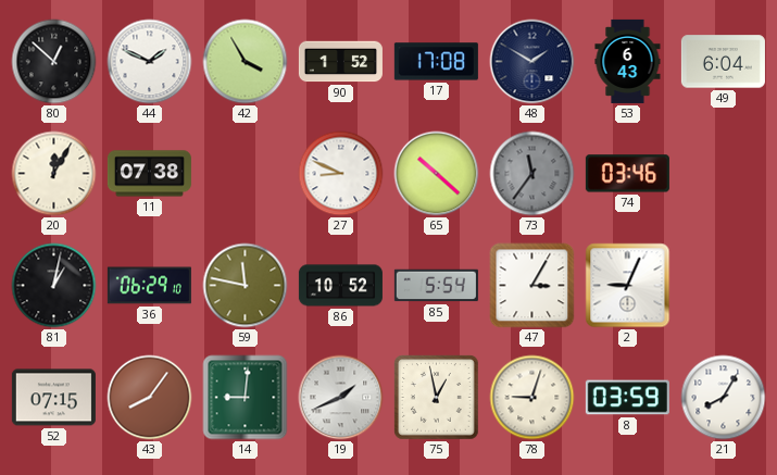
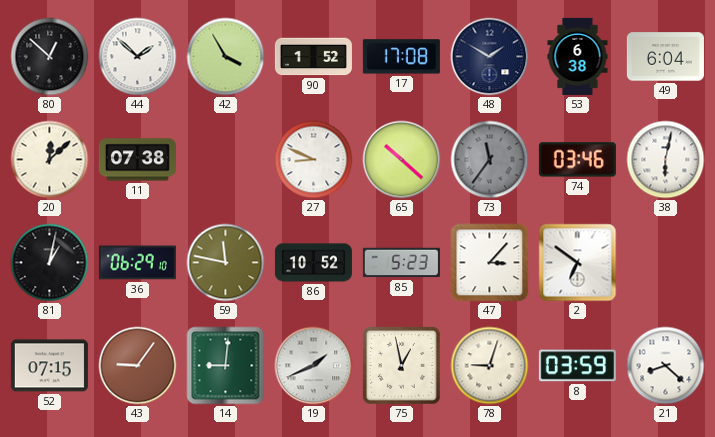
44: 1:49 -> 1:52
53: 6:43 -> 6:38
20: 12:05 -> 12:08
38: none -> 6:02
85: 5:54 -> 5:23
47: 3:05 -> 3:07
2: 9:04 -> 6:51
43: 8:06 -> 9:06
21: 8:05 -> 8:22
